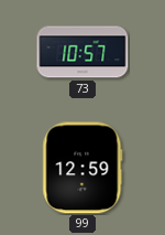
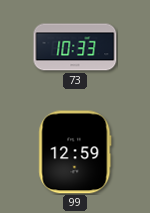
73: 10:57 -> 10:33
